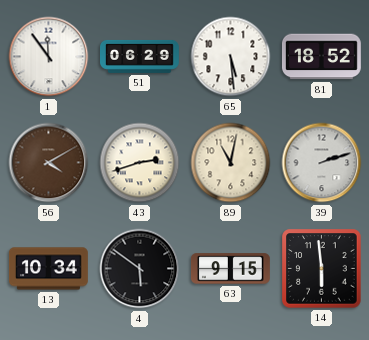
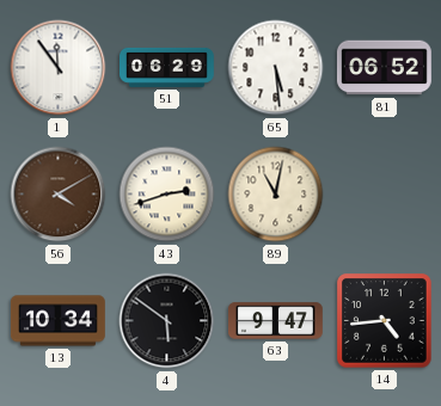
81: 18:52 -> 06:52
39: 2:12 -> none
63: 9:15 -> 9:47
14: 5:59 -> 4:44
